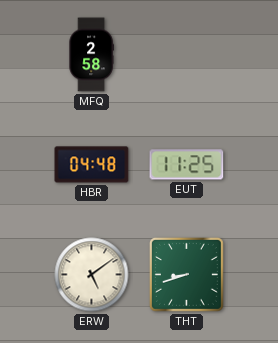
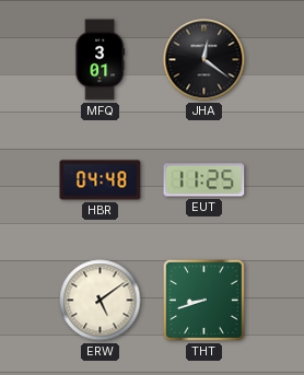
MFQ: 2:58 -> 3:01
JHA: none -> 12:21
